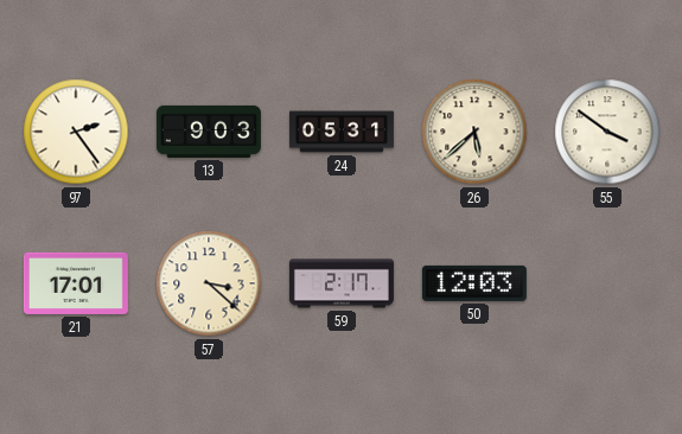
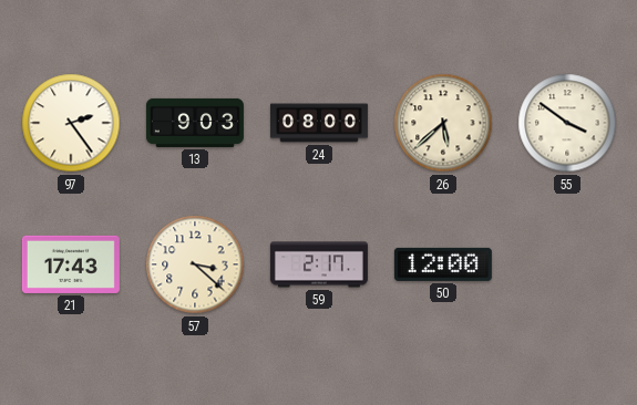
24: 05:31 -> 08:00
21: 17:01 -> 17:43
50: 12:03 -> 12:00
